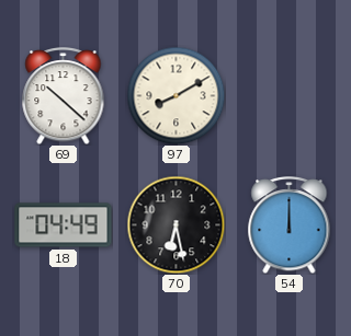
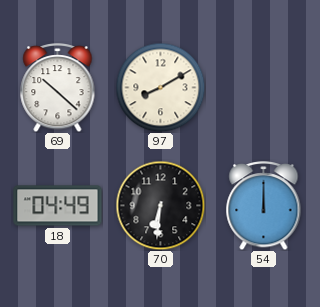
70: 6:28 -> 6:31
